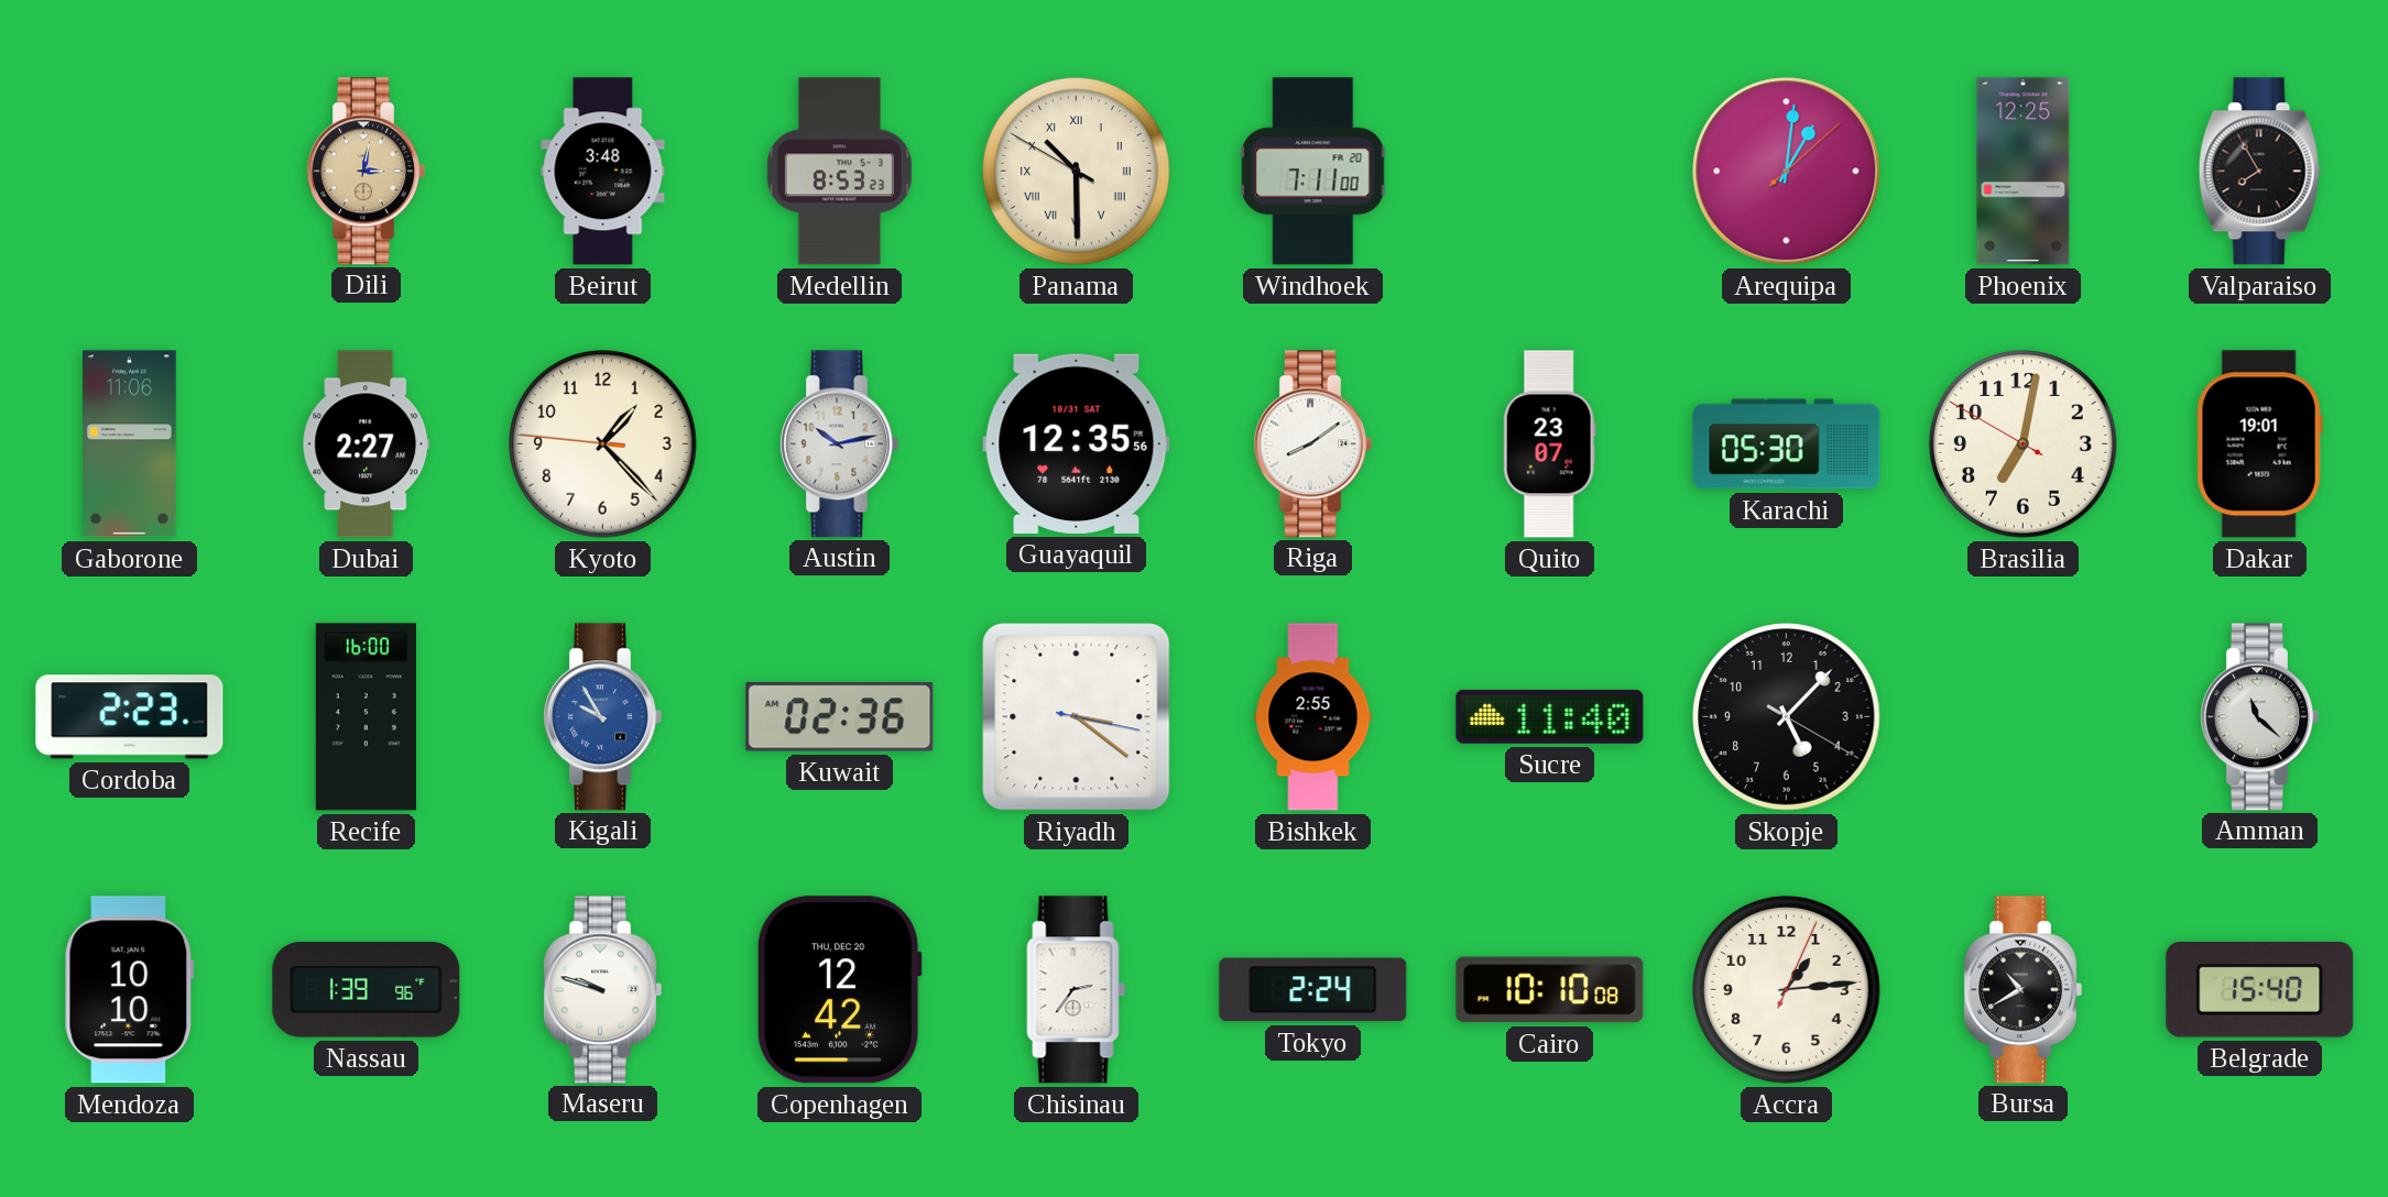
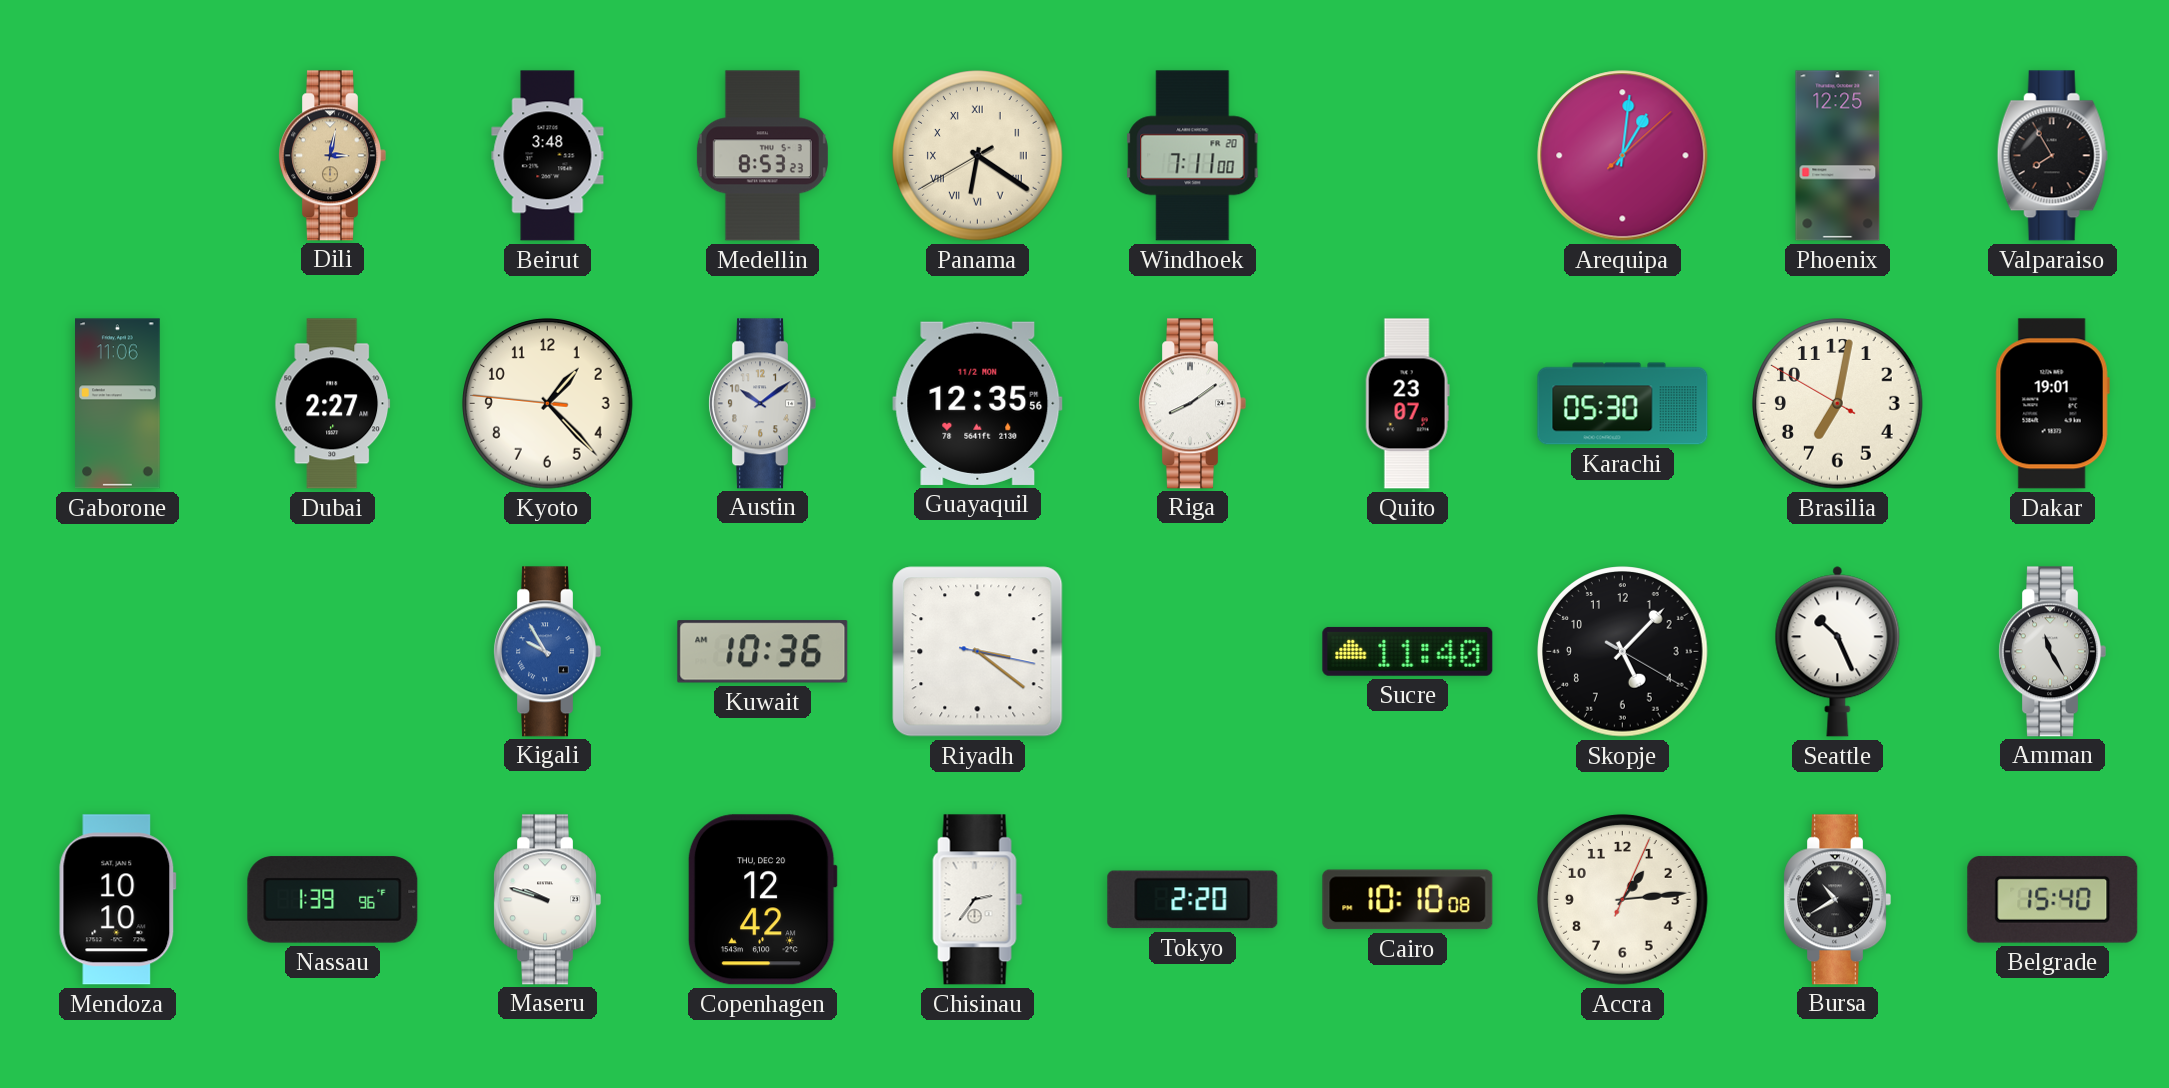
Panama: 10:29 -> 6:20
Austin: 10:13 -> 10:09
Guayaquil date: 10/31 SAT -> 11/2 MON
Cordoba: 2:23 -> none
Recife: 16:00 -> none
Kuwait: 02:36 -> 10:36
Bishkek: 2:55 -> none
Seattle: none -> 10:26
Amman: 11:22 -> 11:25
Tokyo: 2:24 -> 2:20
